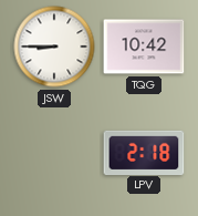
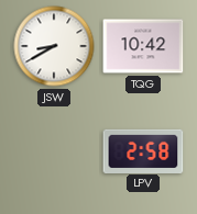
JSW: 8:45 -> 8:40
LPV: 2:18 -> 2:58
